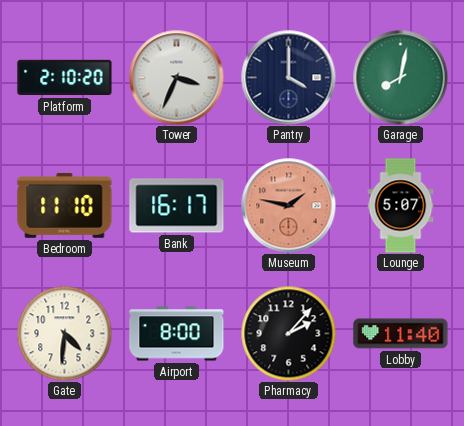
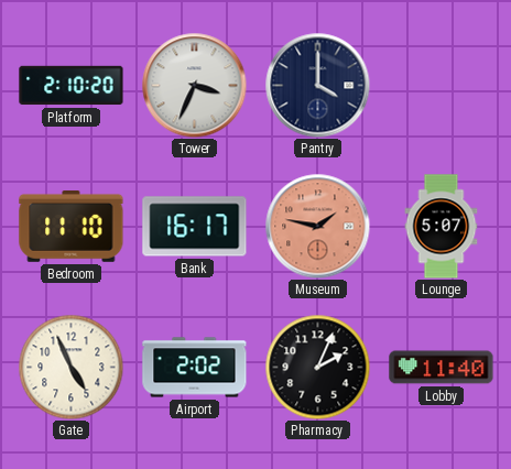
Garage: 8:02 -> none
Gate: 4:31 -> 4:56
Airport: 8:00 -> 2:02
Pharmacy: 2:07 -> 2:04
